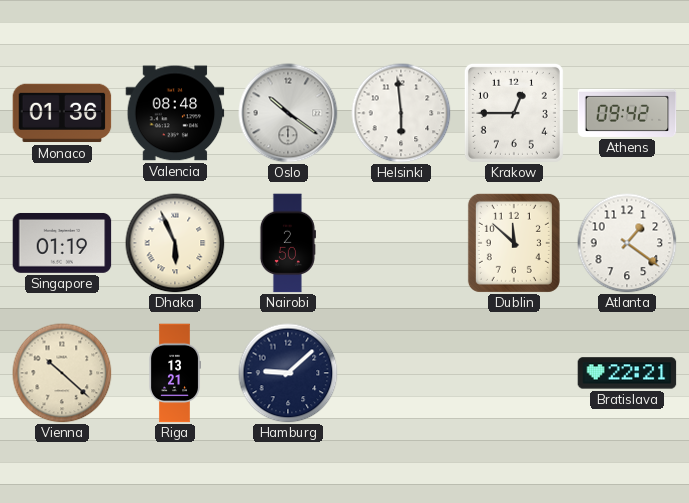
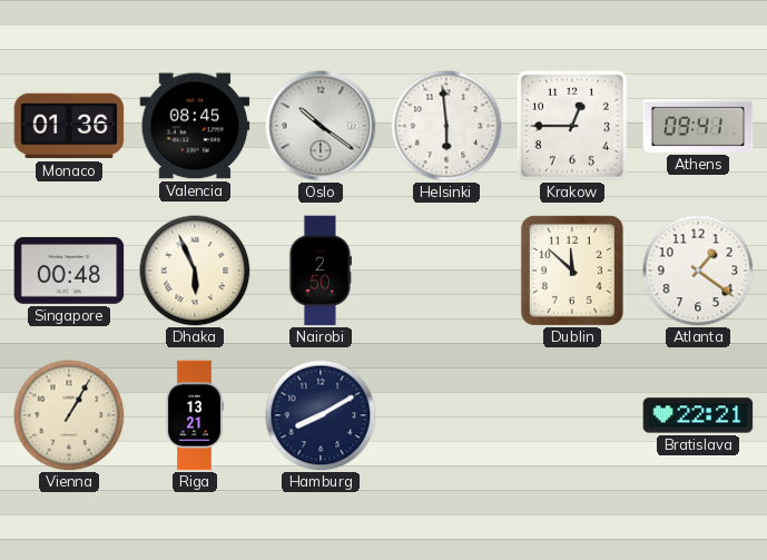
Valencia: 08:48 -> 08:45
Athens: 09:42 -> 09:41
Singapore: 01:19 -> 00:48
Vienna: 10:22 -> 1:05
Hamburg: 9:08 -> 8:10
